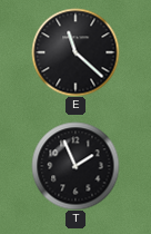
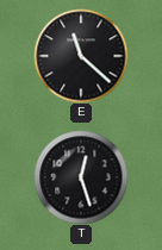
T: 1:56 -> 12:27
